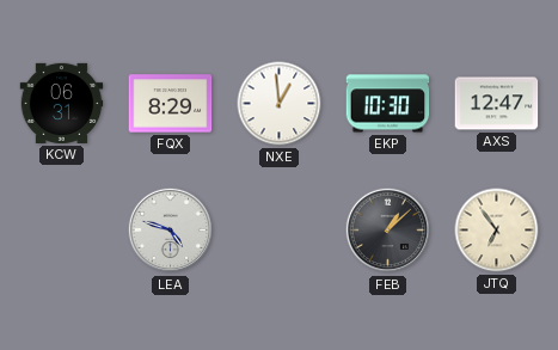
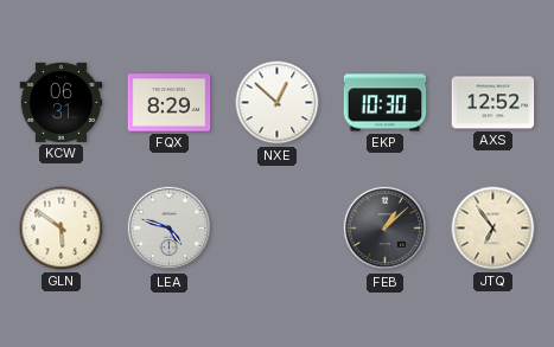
NXE: 12:59 -> 12:52
AXS: 12:47 -> 12:52
GLN: none -> 5:51
